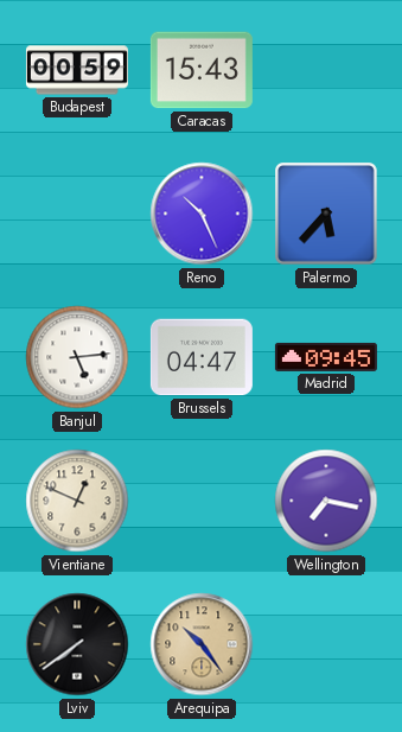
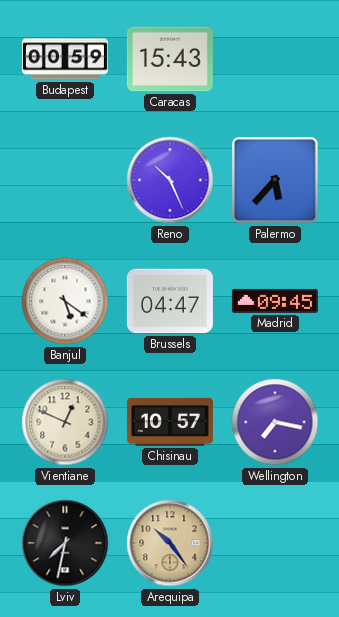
Banjul: 5:14 -> 5:21
Chisinau: none -> 10:57
Lviv: 7:39 -> 7:32
